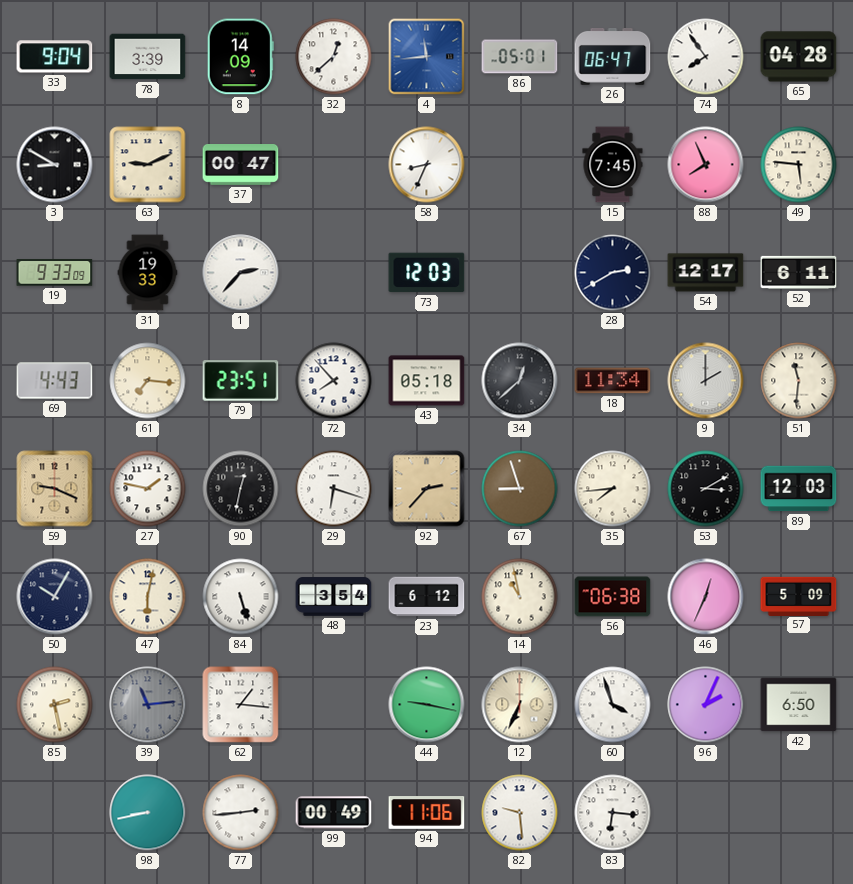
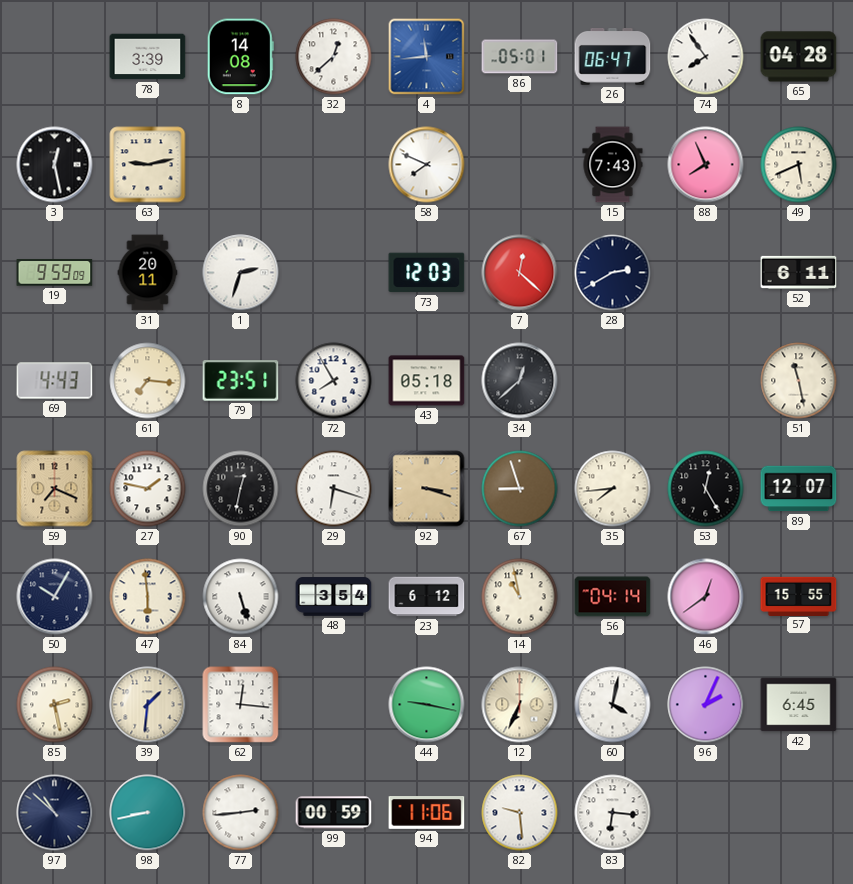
33: 9:04 -> none
8: 14:09 -> 14:08
3: 8:50 -> 12:28
63: 9:11 -> 9:13
37: 00:47 -> none
58: 8:34 -> 7:49
15: 7:45 -> 7:43
49: 5:46 -> 5:41
19: 9:33 -> 9:59
31: 19:33 -> 20:11
1: 2:37 -> 2:33
7: none -> 12:22
54: 12:17 -> none
72: 7:53 -> 7:55
18: 11:34 -> none
9: 2:00 -> none
51: 11:31 -> 11:28
59: 9:19 -> 7:19
92: 2:37 -> 3:18
53: 3:10 -> 12:25
89: 12:03 -> 12:07
47: 6:02 -> 5:59
56: 06:38 -> 04:14
46: 12:34 -> 12:39
57: 5:09 -> 15:55
39: 11:14 -> 1:31
39 dial: grey -> cream
62: 1:16 -> 12:16
60: 3:57 -> 4:02
42: 6:50 -> 6:45
97: none -> 10:52
99: 00:49 -> 00:59
